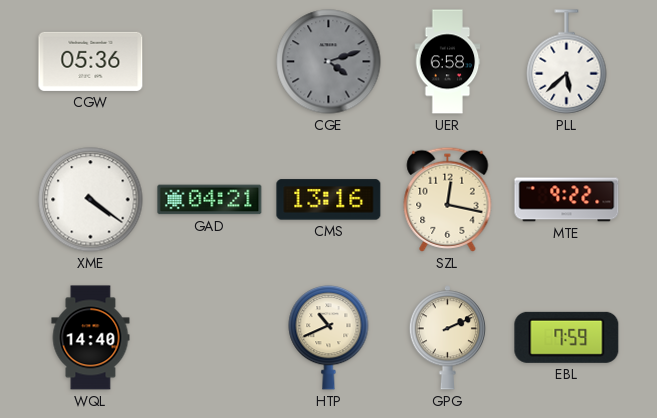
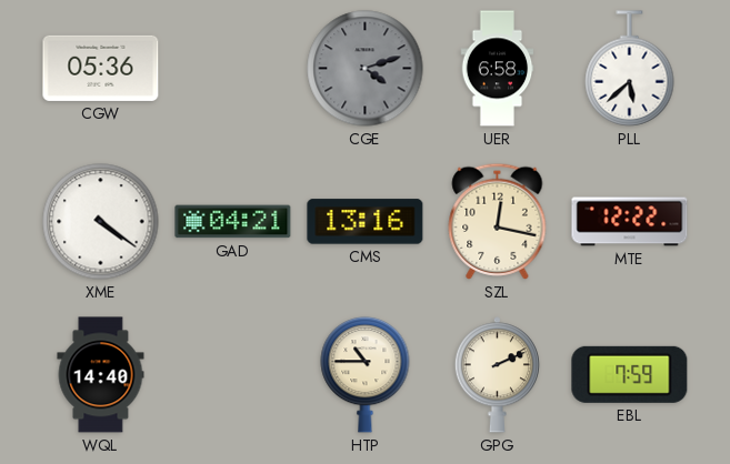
MTE: 9:22 -> 12:22
HTP: 10:41 -> 10:45
